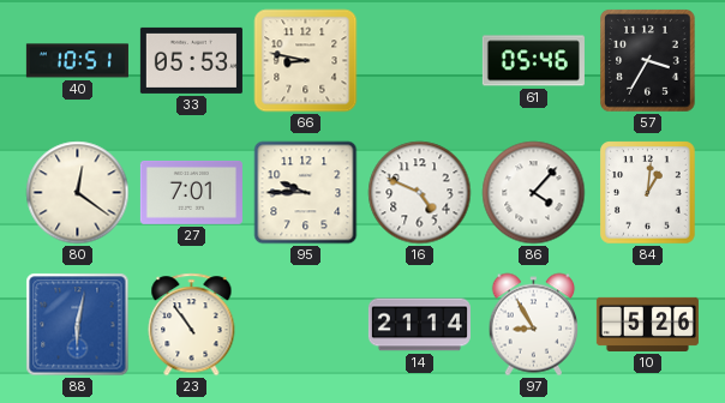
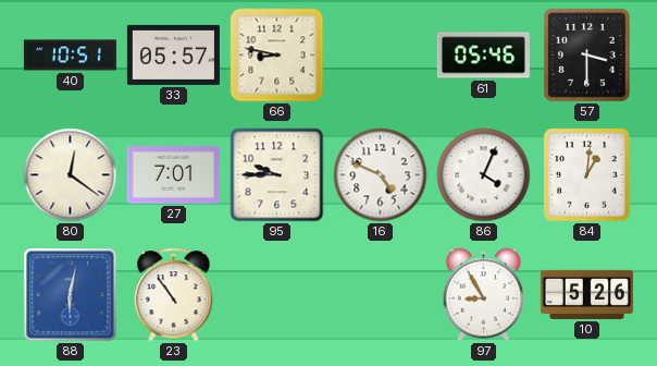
33: 05:53 -> 05:57
57: 3:35 -> 3:30
86: 4:07 -> 4:04
14: 21:14 -> none
